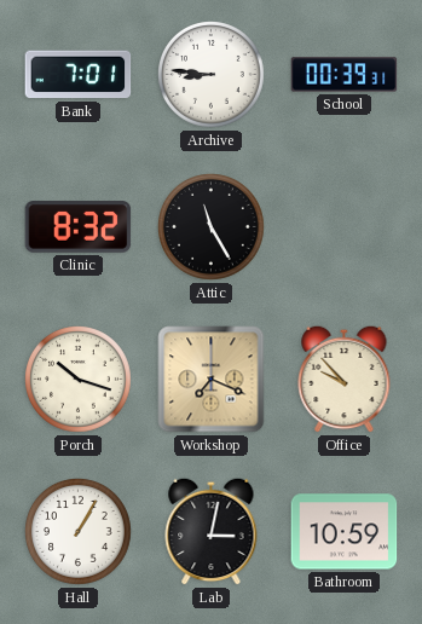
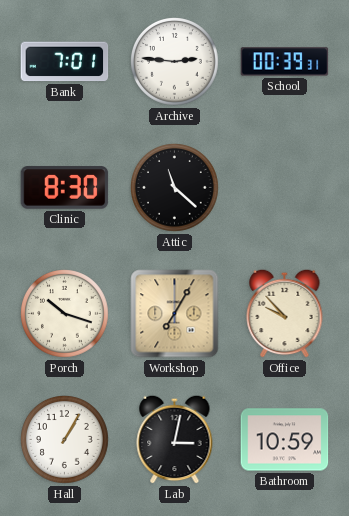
Archive: 8:46 -> 2:46
Clinic: 8:32 -> 8:30
Attic: 11:25 -> 11:22
Workshop: 7:19 -> 7:05
